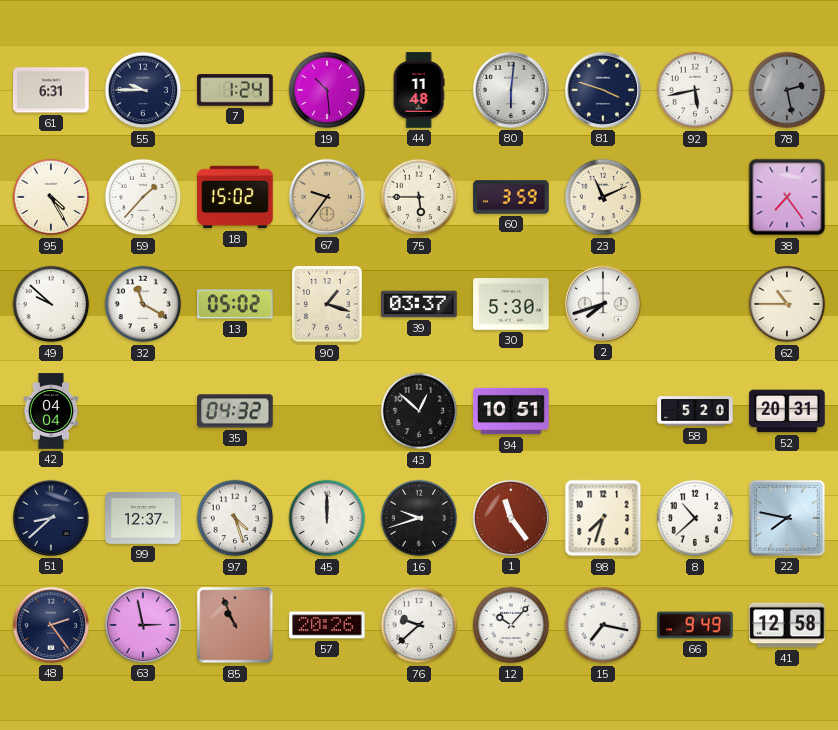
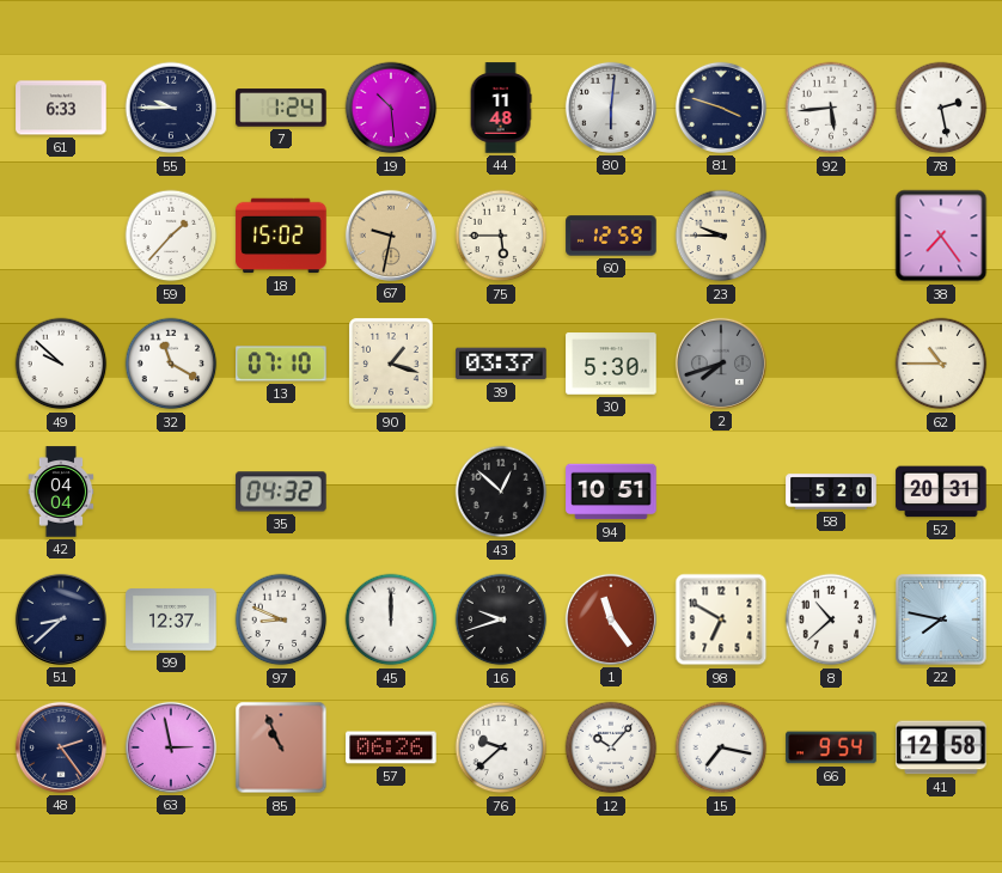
61: 6:31 -> 6:33
92: 5:43 -> 5:44
78 dial: grey -> white
95: 4:25 -> none
67: 9:36 -> 9:32
60: 3:59 -> 12:59
23: 11:11 -> 9:45
13: 05:02 -> 07:10
2 dial: white -> grey
97: 4:27 -> 8:49
98: 7:33 -> 6:50
57: 20:26 -> 06:26
66: 9:49 -> 9:54
